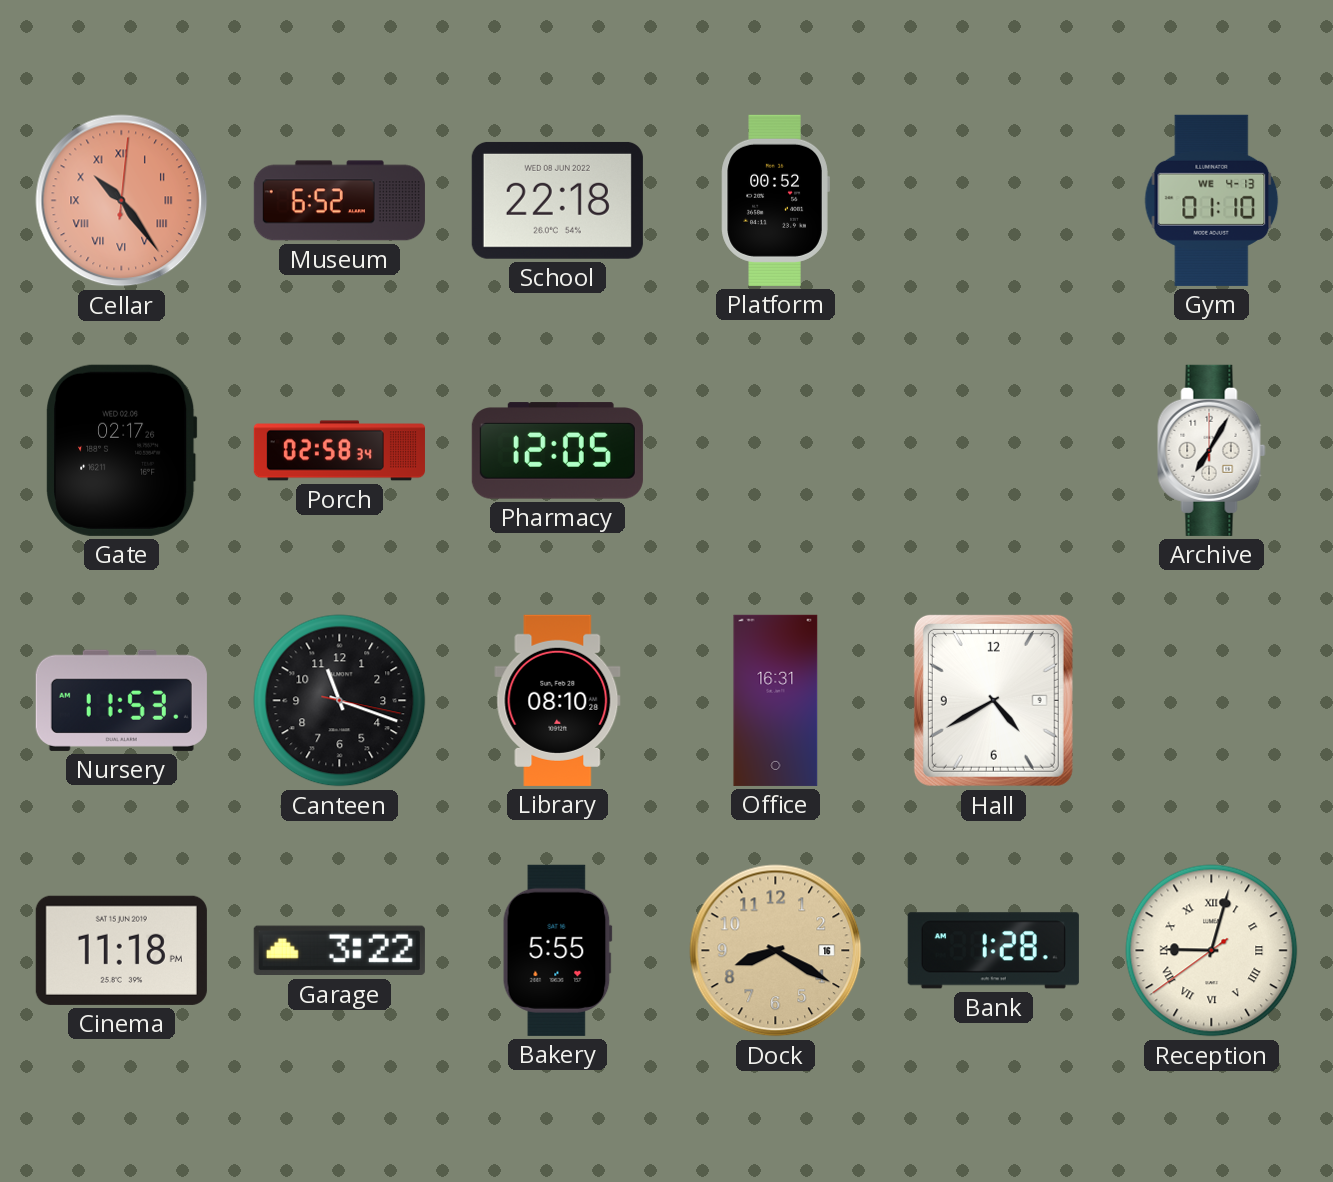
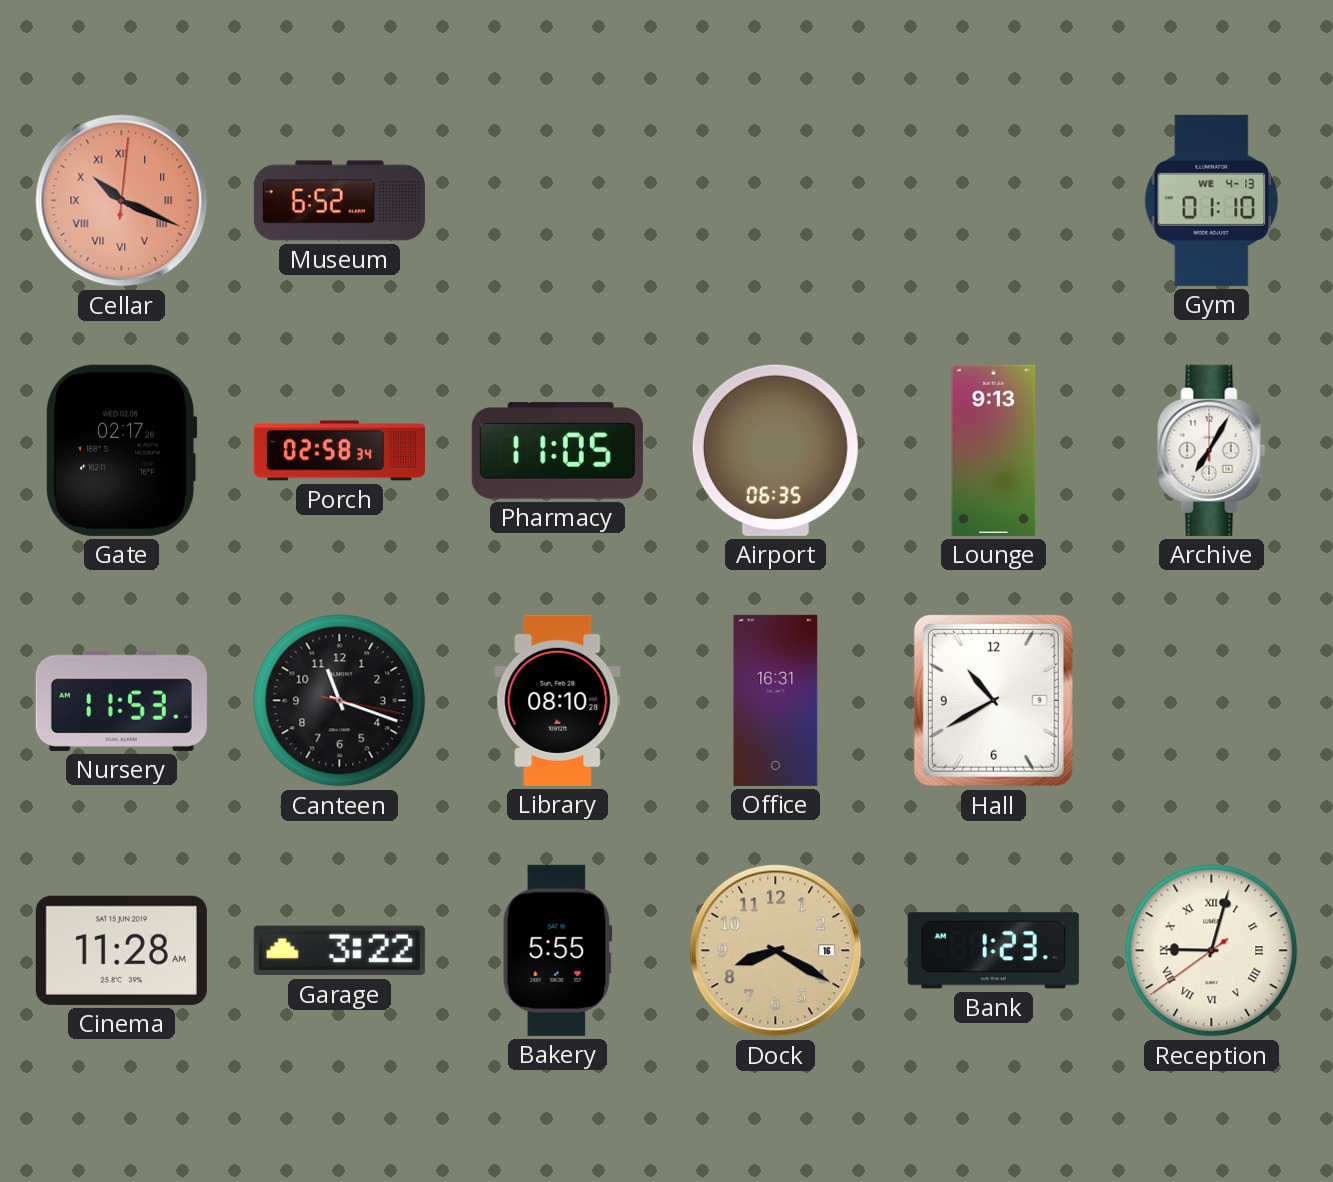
Cellar: 10:24 -> 10:19
School: 22:18 -> none
Platform: 00:52 -> none
Pharmacy: 12:05 -> 11:05
Airport: none -> 06:35
Lounge: none -> 9:13
Hall: 4:40 -> 10:40
Cinema: 11:18 -> 11:28
Bank: 1:28 -> 1:23
